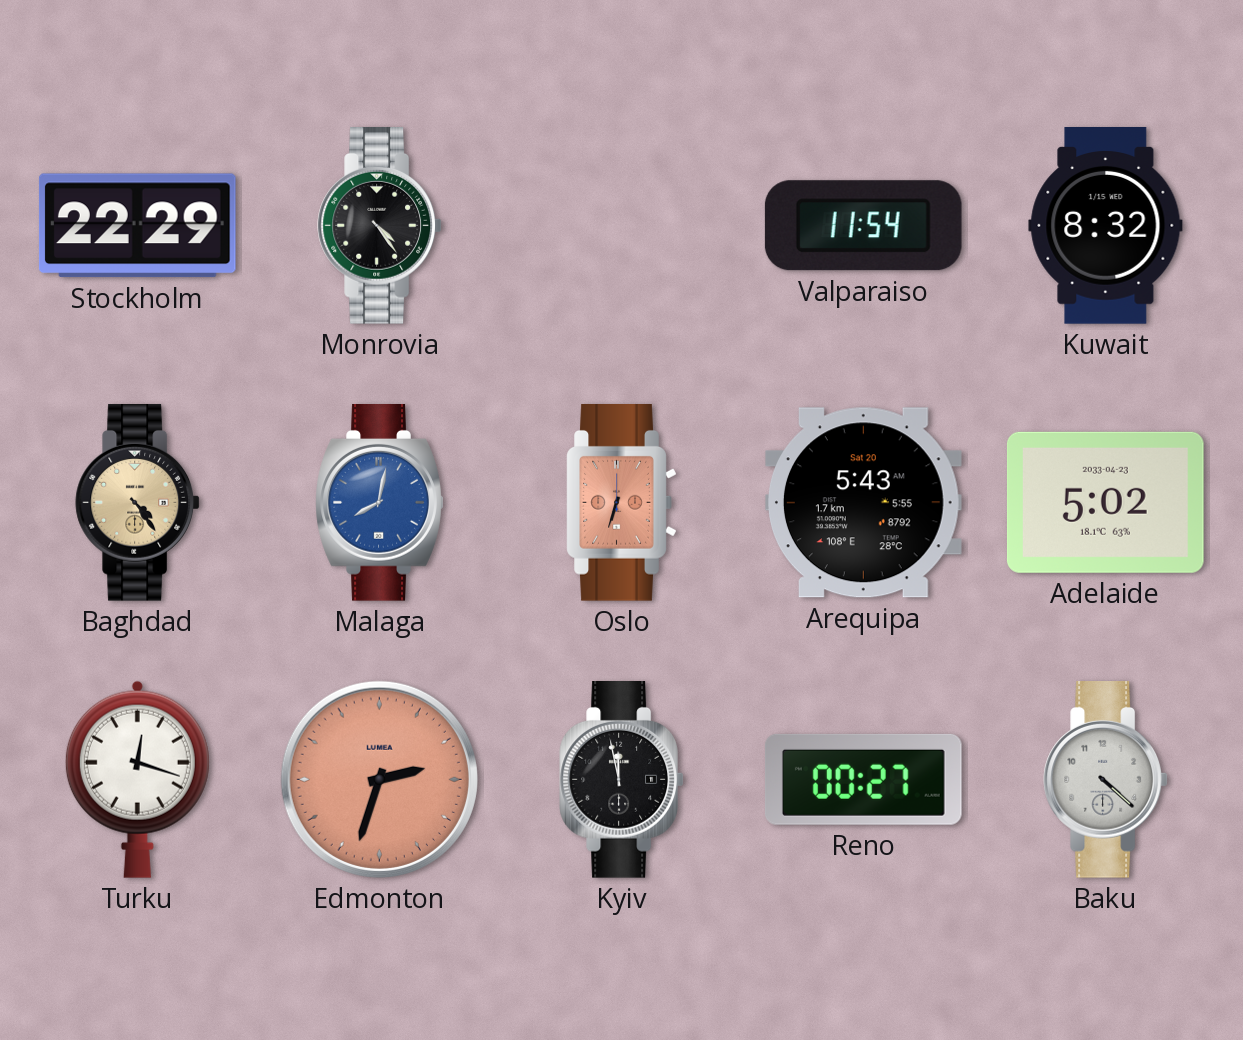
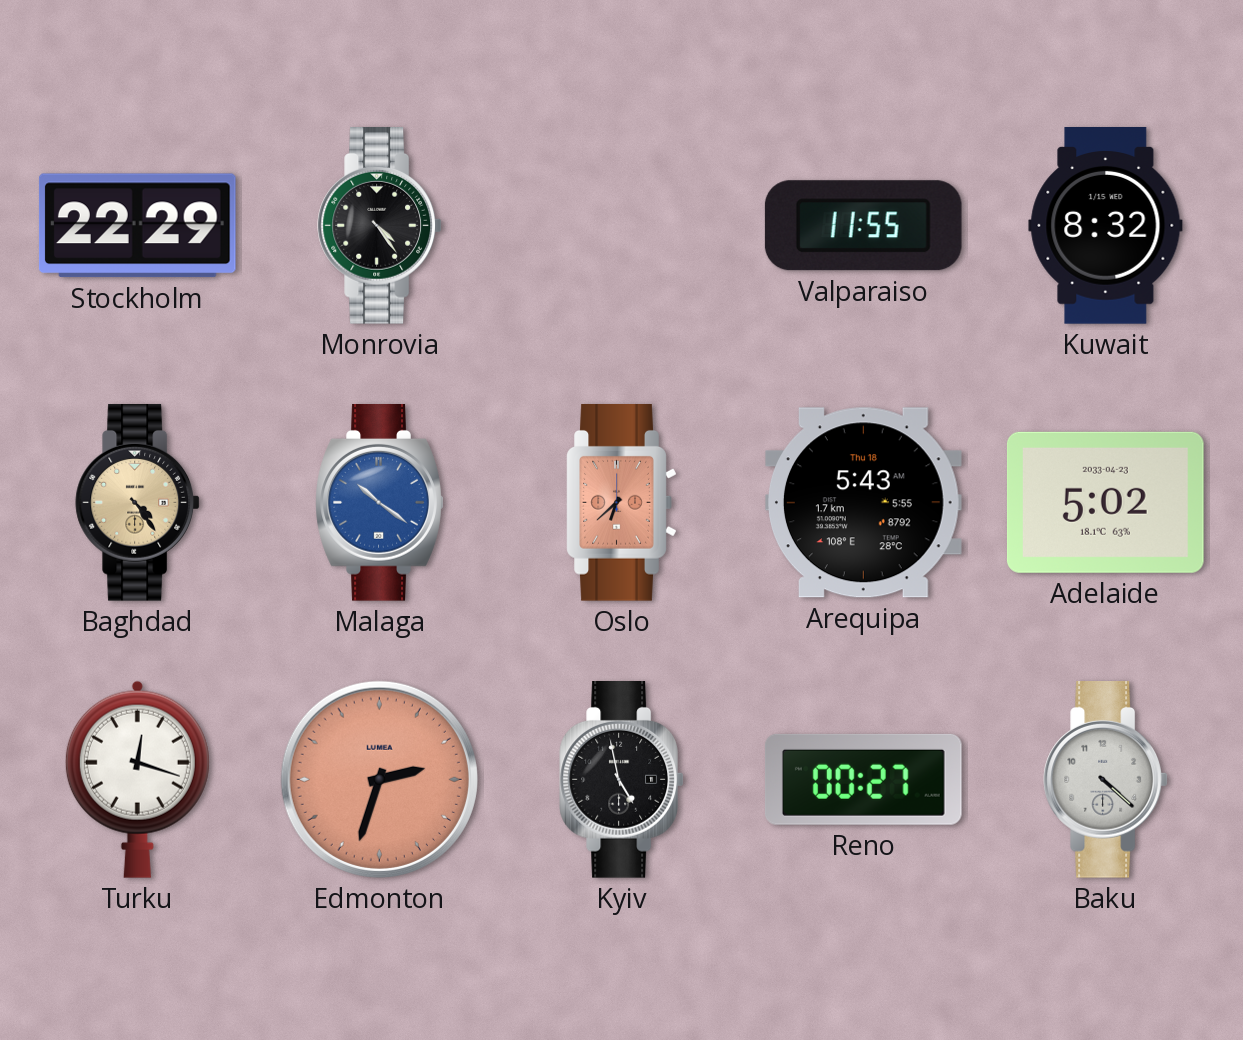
Valparaiso: 11:54 -> 11:55
Malaga: 8:02 -> 10:21
Oslo: 6:33 -> 6:38
Arequipa date: Sat 20 -> Thu 18
Kyiv: 11:58 -> 4:58
